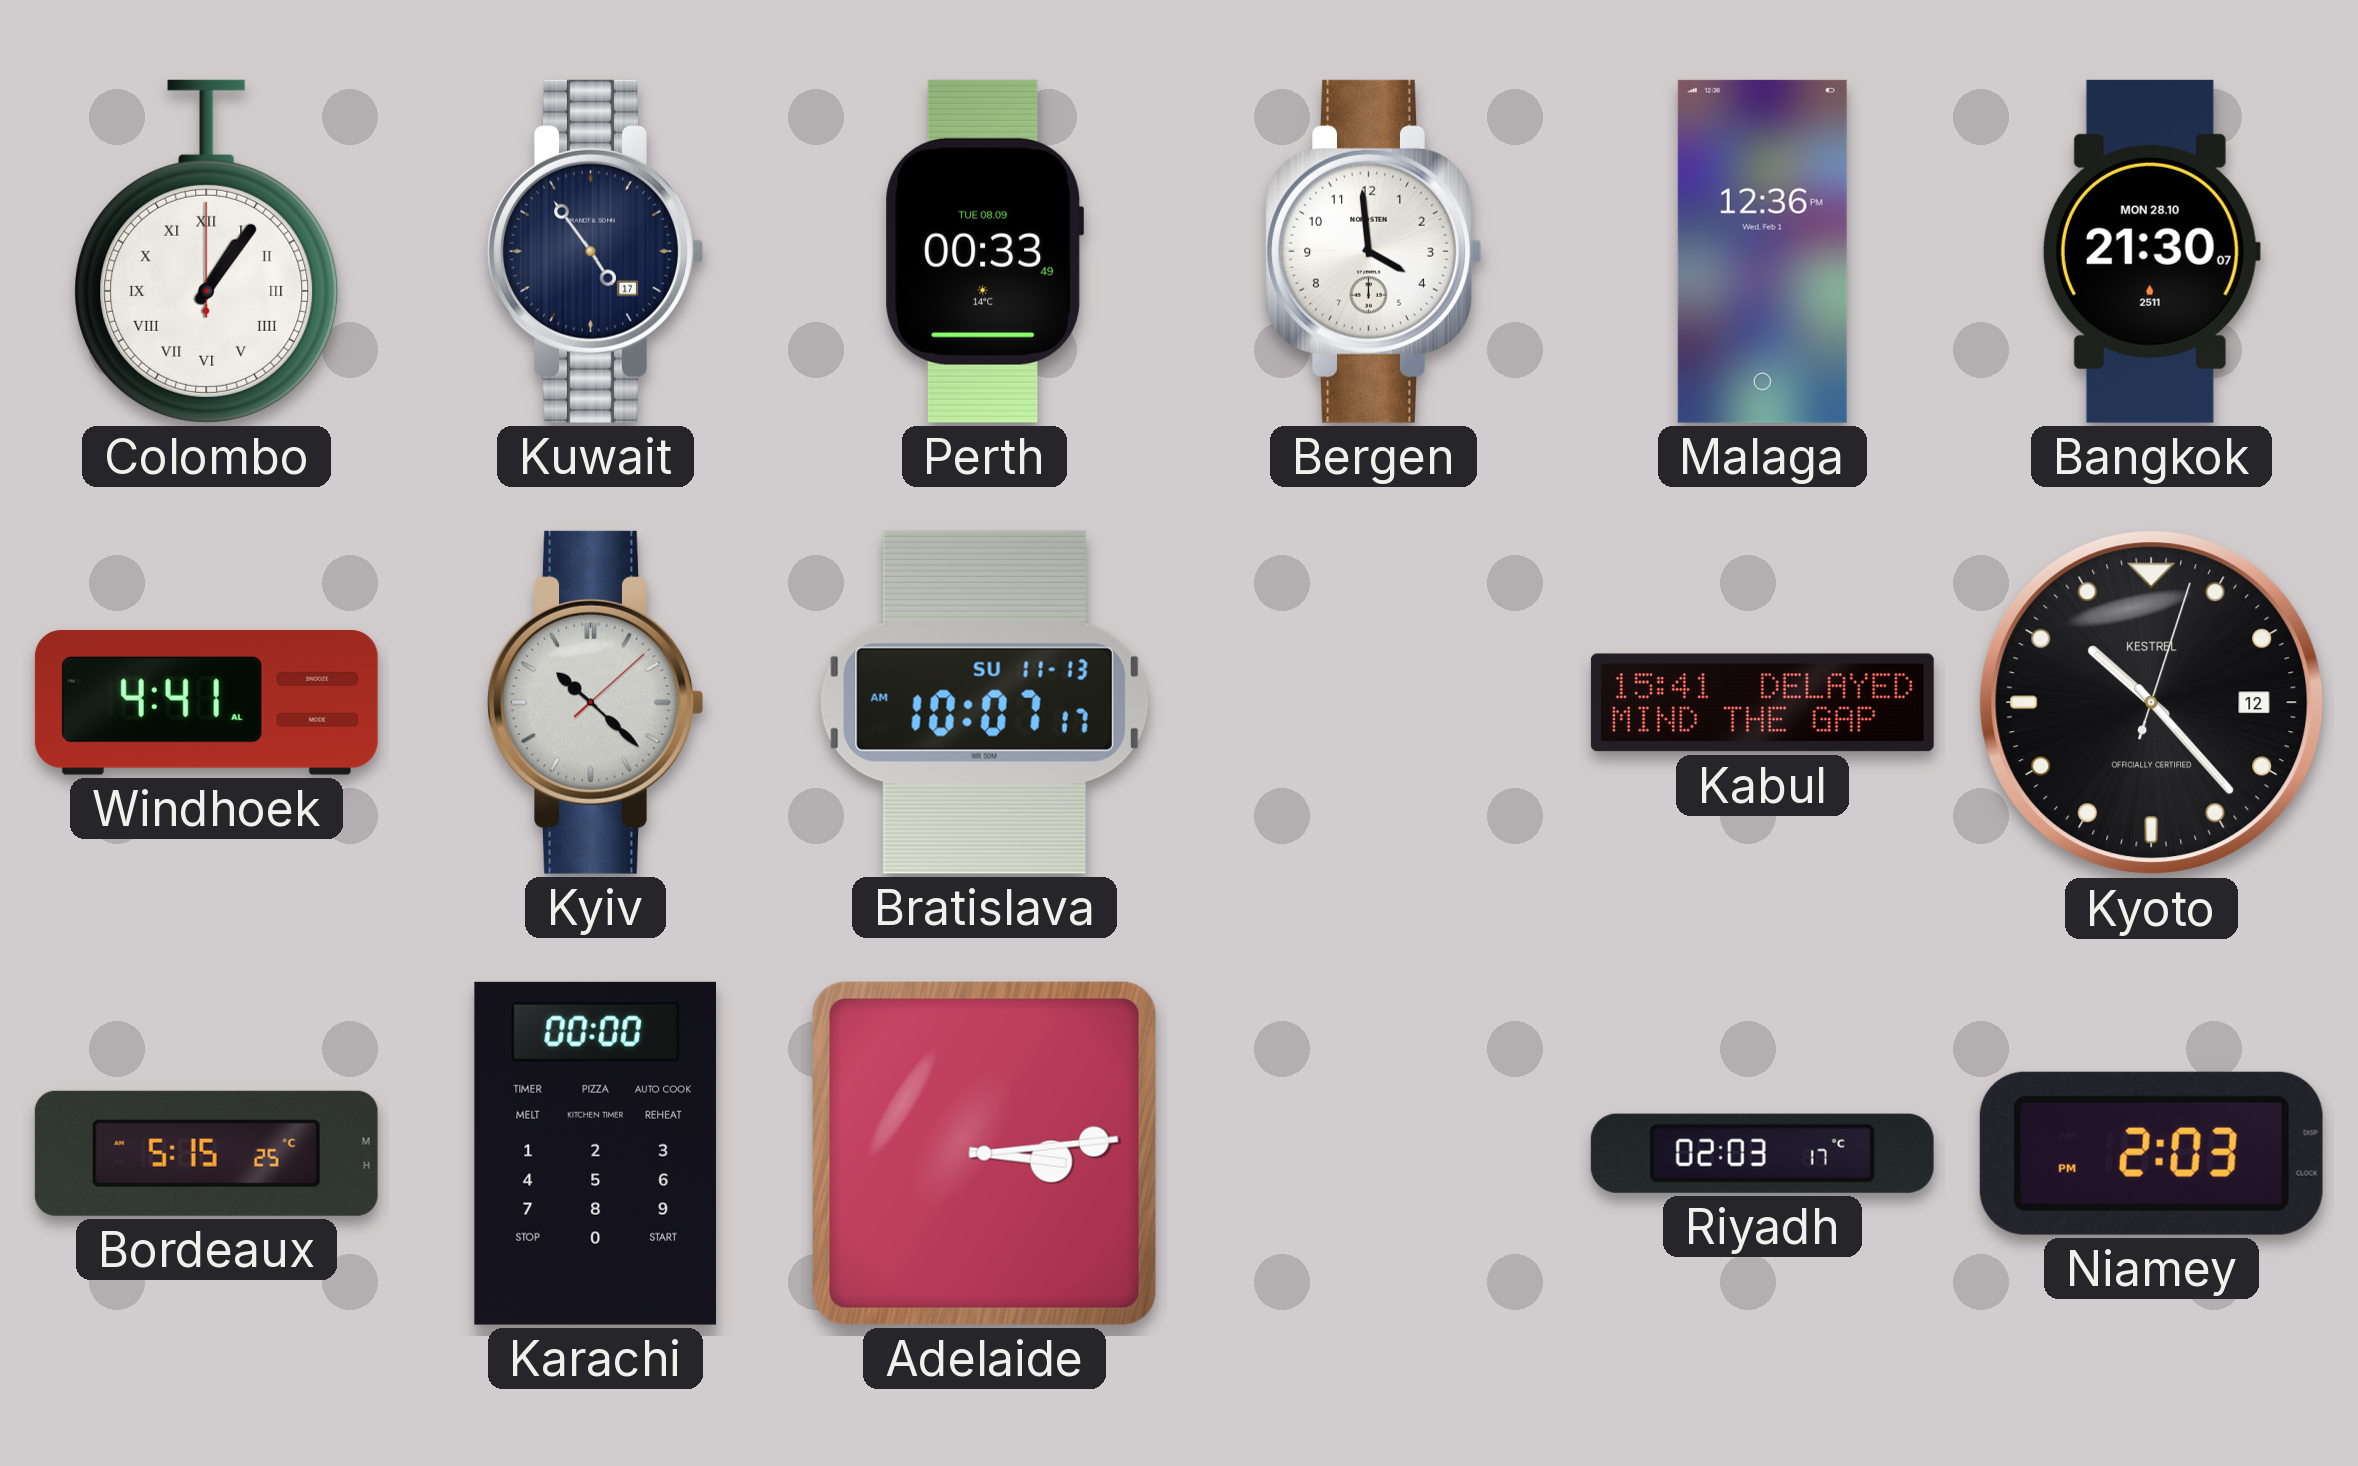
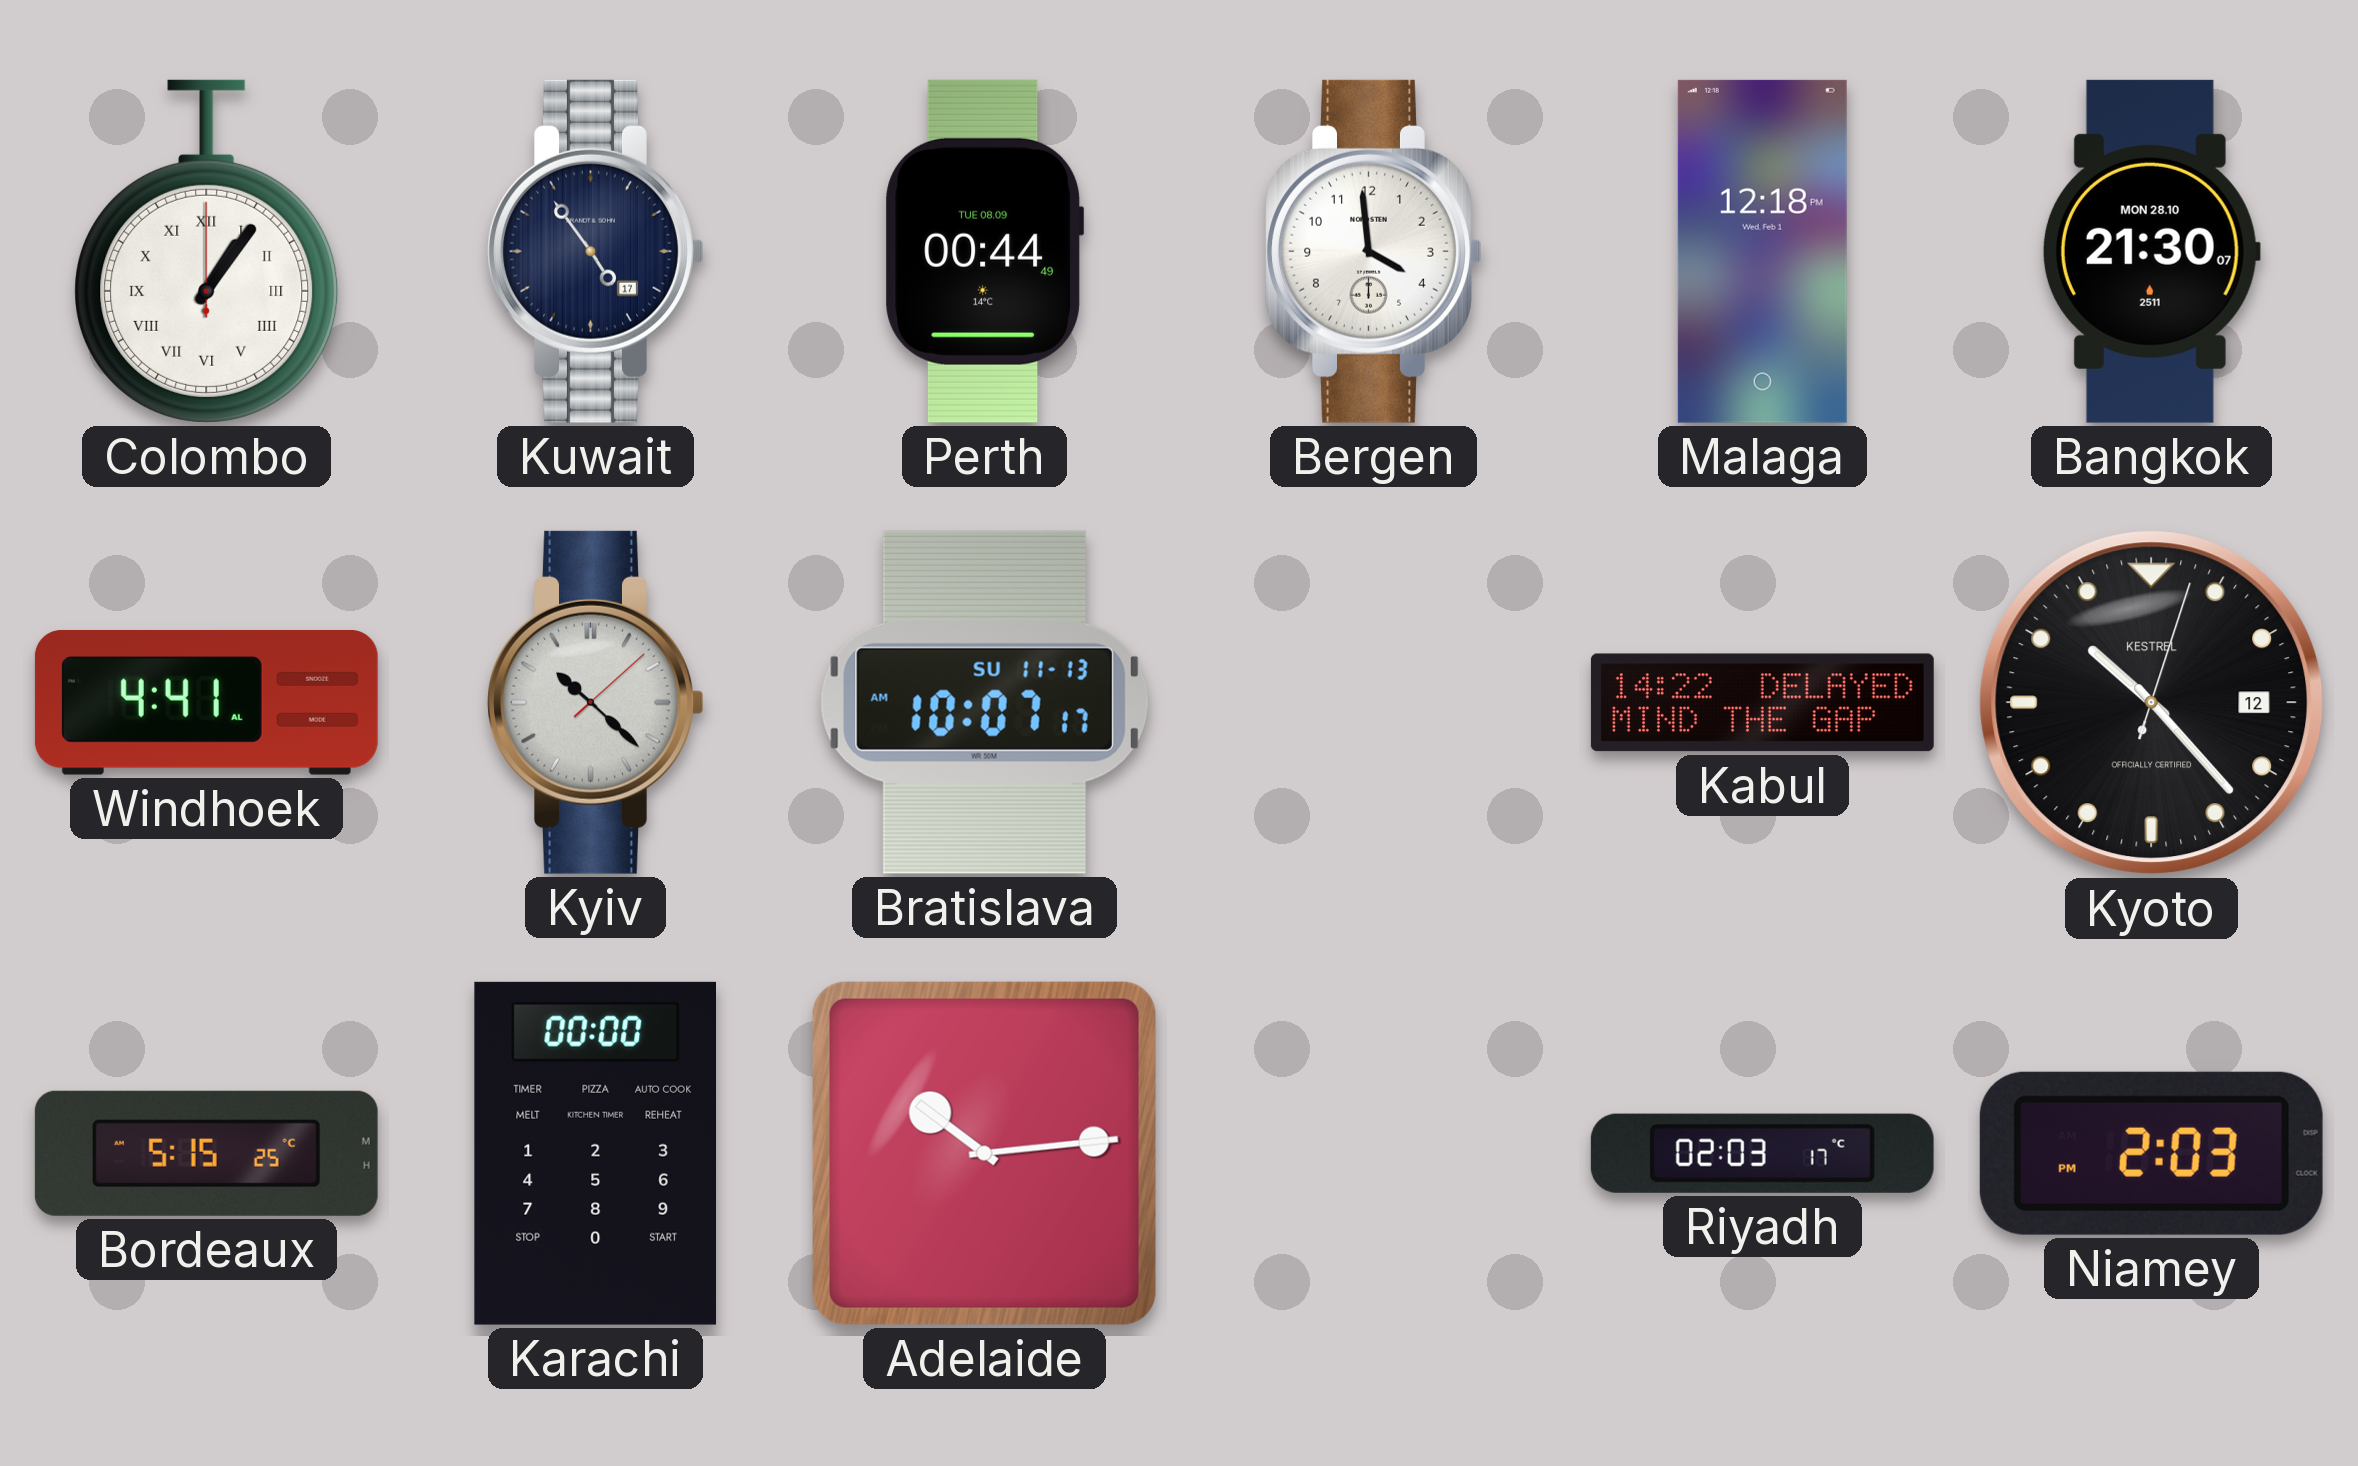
Perth: 00:33 -> 00:44
Malaga: 12:36 -> 12:18
Kabul: 15:41 -> 14:22
Adelaide: 3:14 -> 10:14
